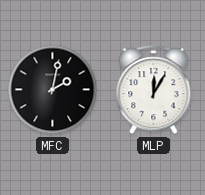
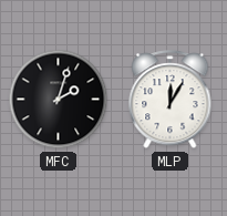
MFC: 2:02 -> 2:03
